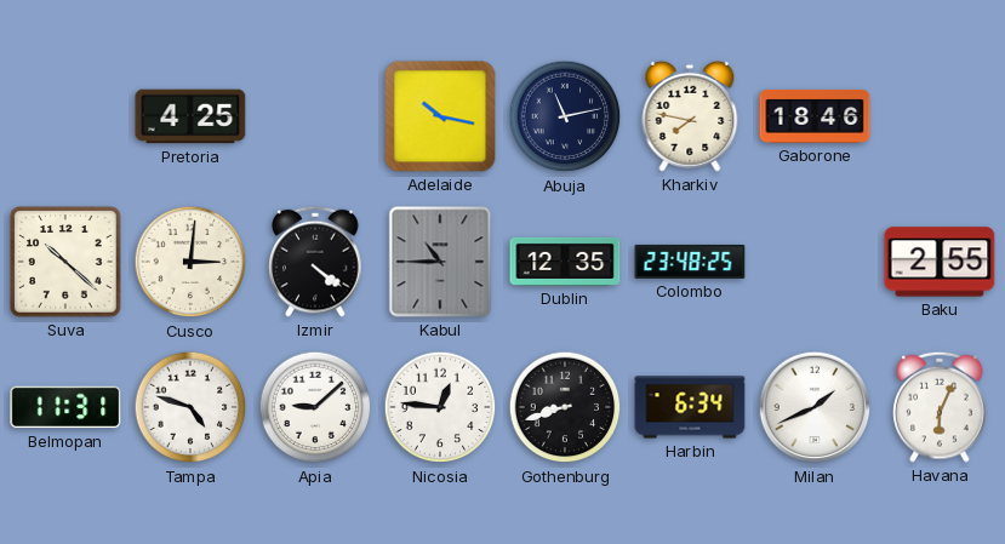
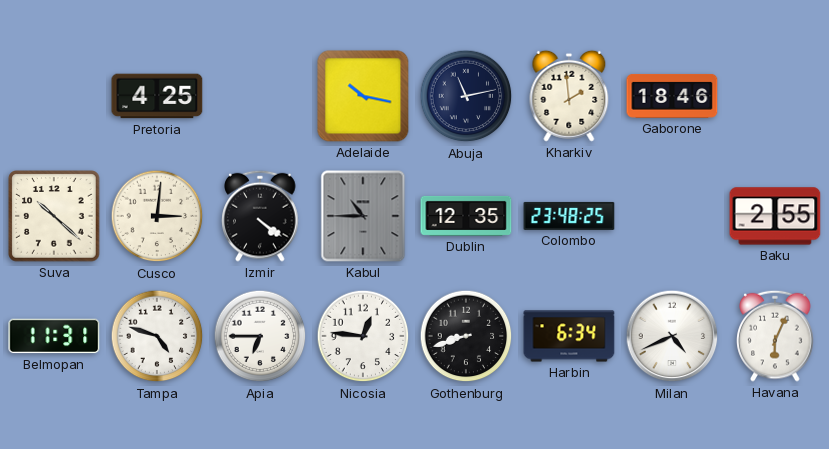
Kharkiv: 7:47 -> 1:59
Apia: 9:08 -> 6:45
Milan: 1:41 -> 4:41
